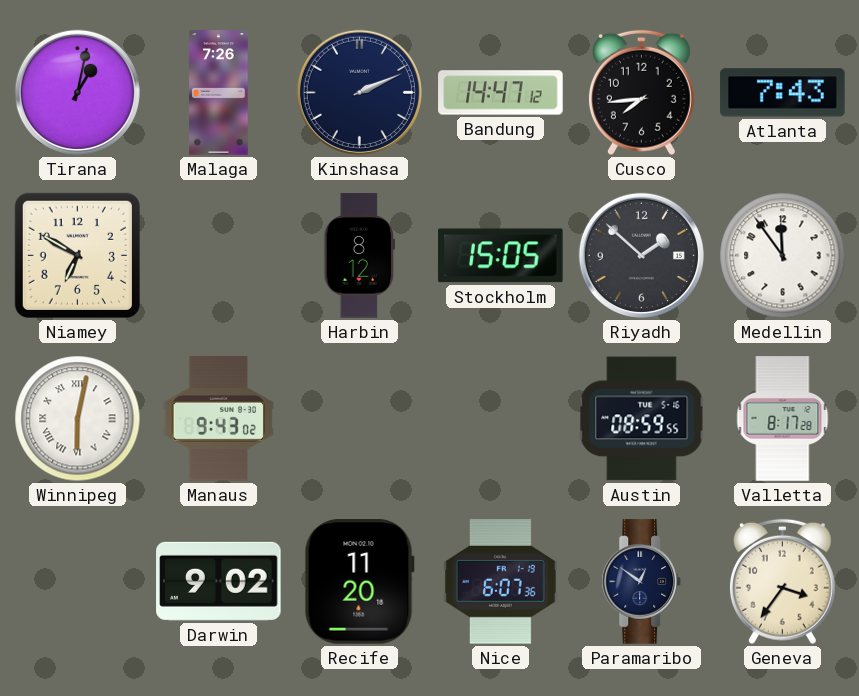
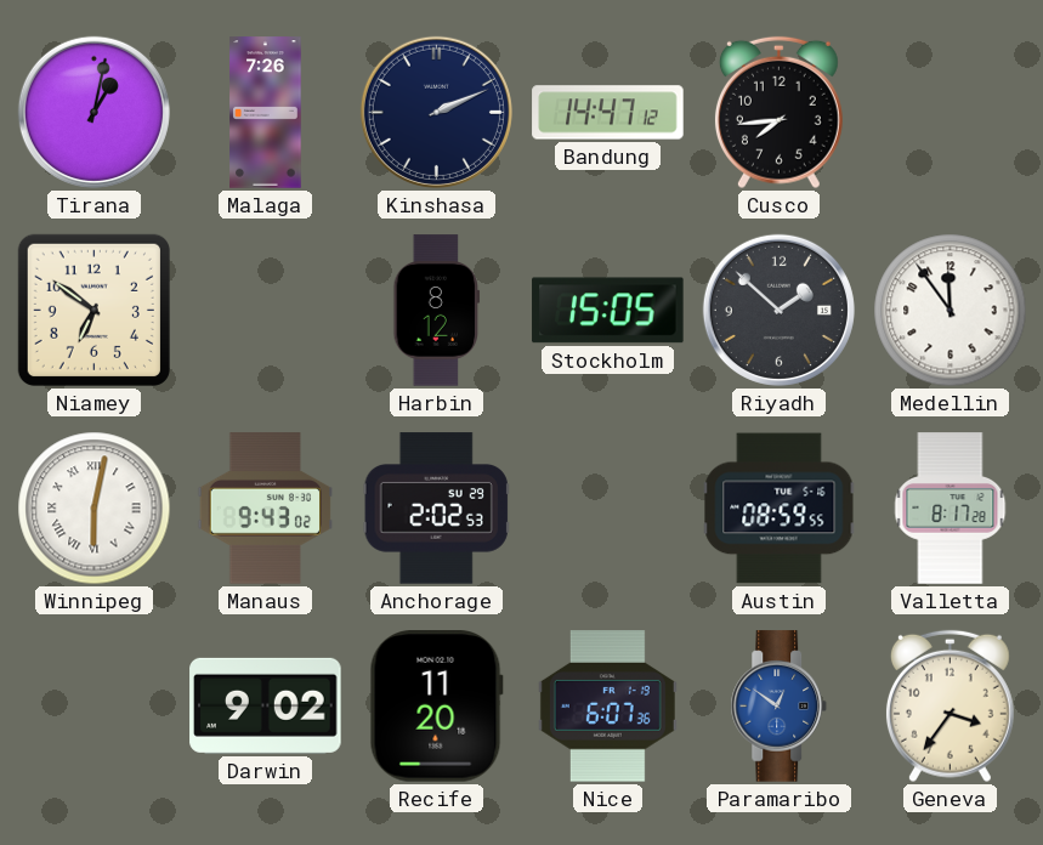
Atlanta: 7:43 -> none
Niamey: 6:50 -> 6:51
Anchorage: none -> 2:02
Paramaribo dial: navy -> blue
